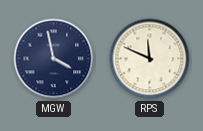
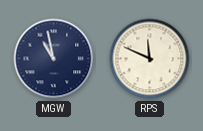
MGW: 3:58 -> 10:58
